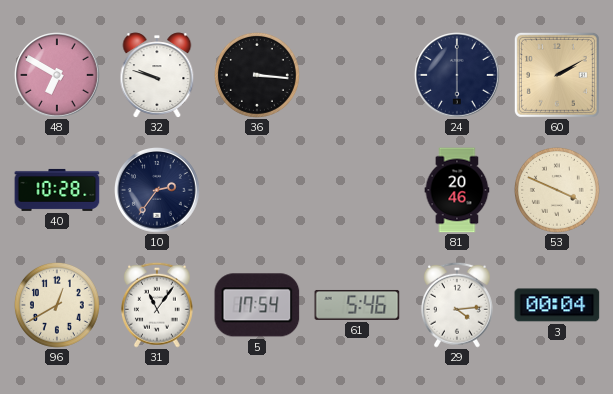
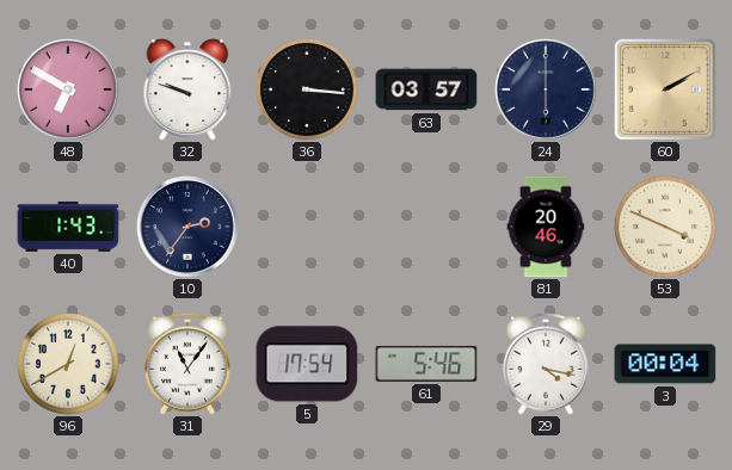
63: none -> 03:57
40: 10:28 -> 1:43
29: 4:14 -> 4:17
